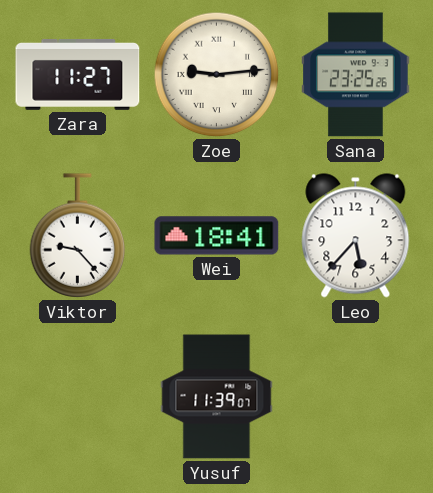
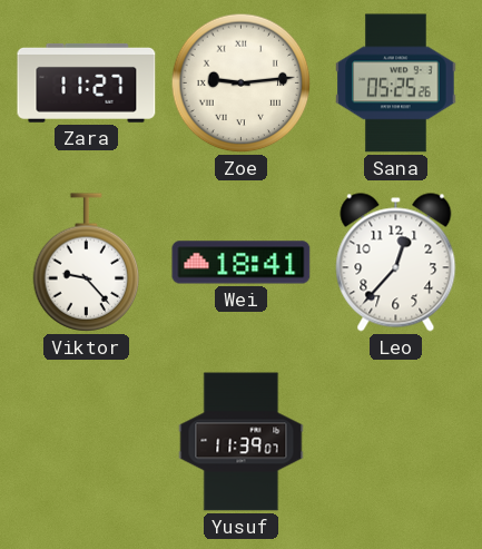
Sana: 23:25 -> 05:25
Leo: 5:37 -> 12:37
